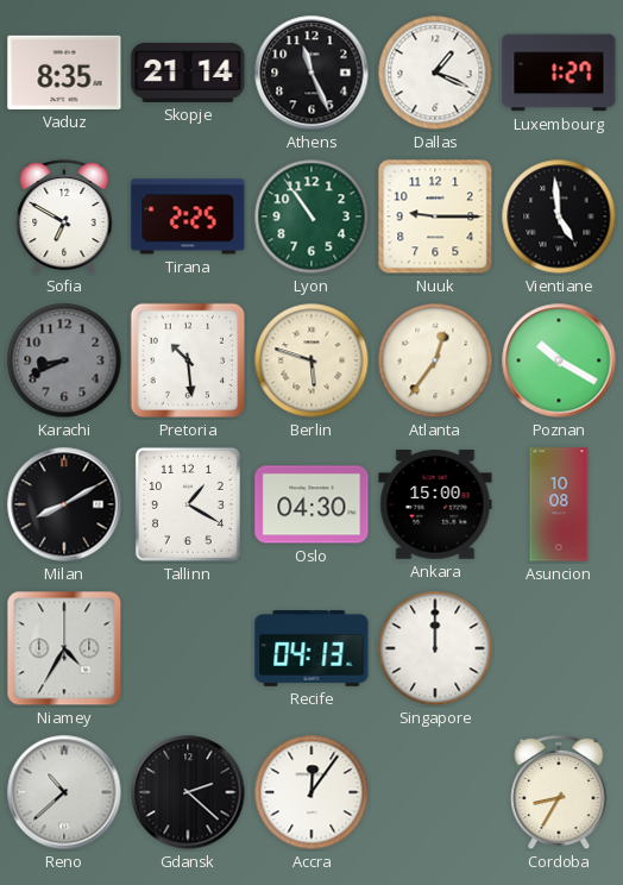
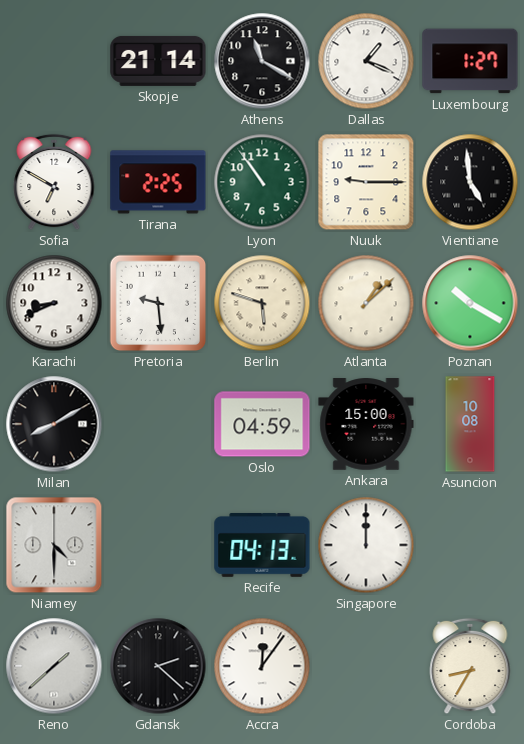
Vaduz: 8:35 -> none
Athens: 11:26 -> 11:20
Karachi dial: grey -> white
Pretoria: 10:29 -> 9:29
Atlanta: 12:36 -> 1:08
Tallinn: 1:20 -> none
Oslo: 04:30 -> 04:59
Niamey: 4:35 -> 4:30
Reno: 10:38 -> 1:38
